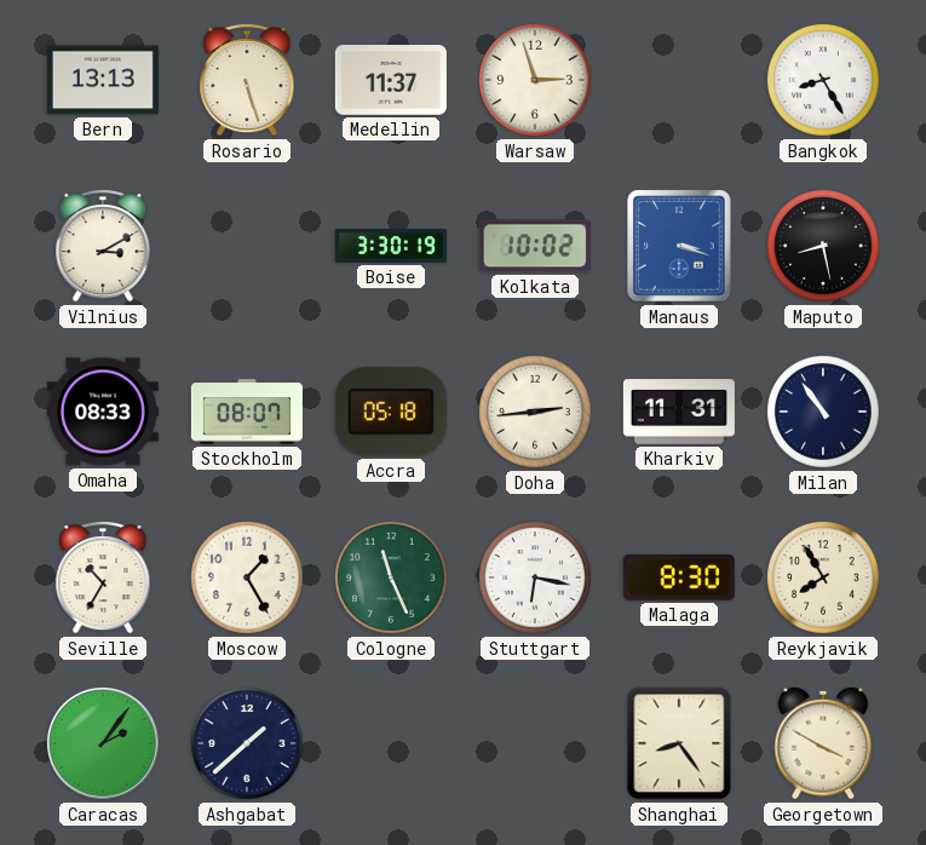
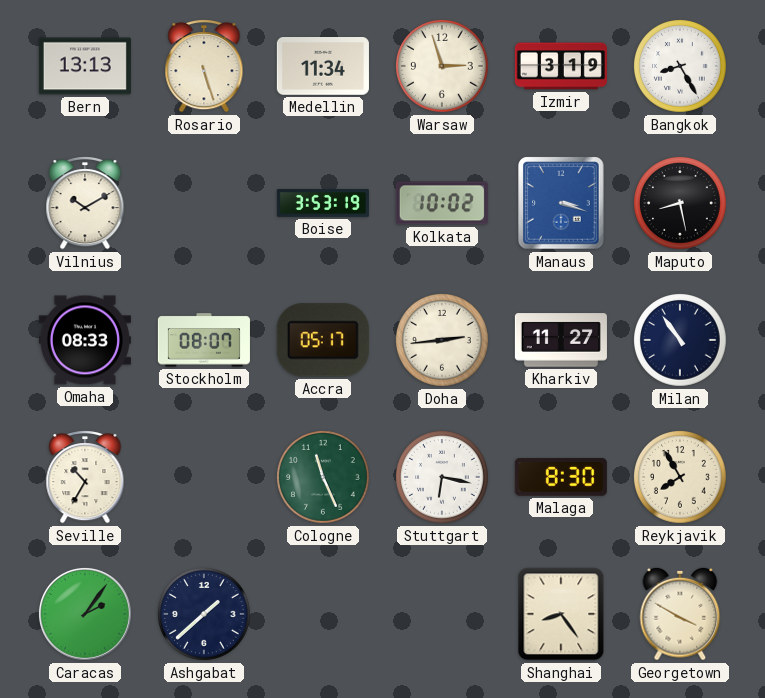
Medellin: 11:37 -> 11:34
Izmir: none -> 3:19
Vilnius: 3:10 -> 10:10
Boise: 3:30 -> 3:53
Accra: 05:18 -> 05:17
Kharkiv: 11:31 -> 11:27
Moscow: 1:25 -> none
